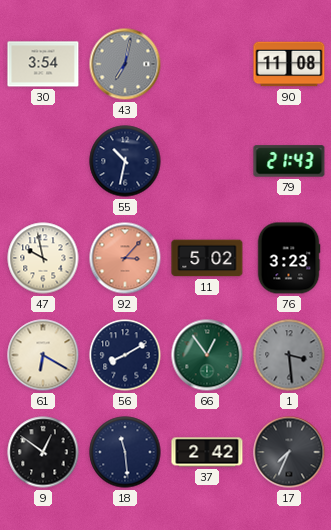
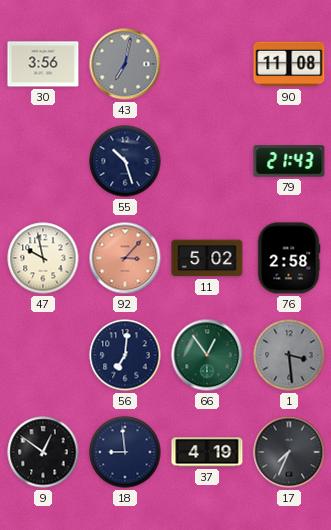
30: 3:54 -> 3:56
55: 10:32 -> 10:27
76: 3:23 -> 2:58
61: 6:20 -> none
56: 8:10 -> 7:01
18: 11:29 -> 8:59
37: 2:42 -> 4:19
